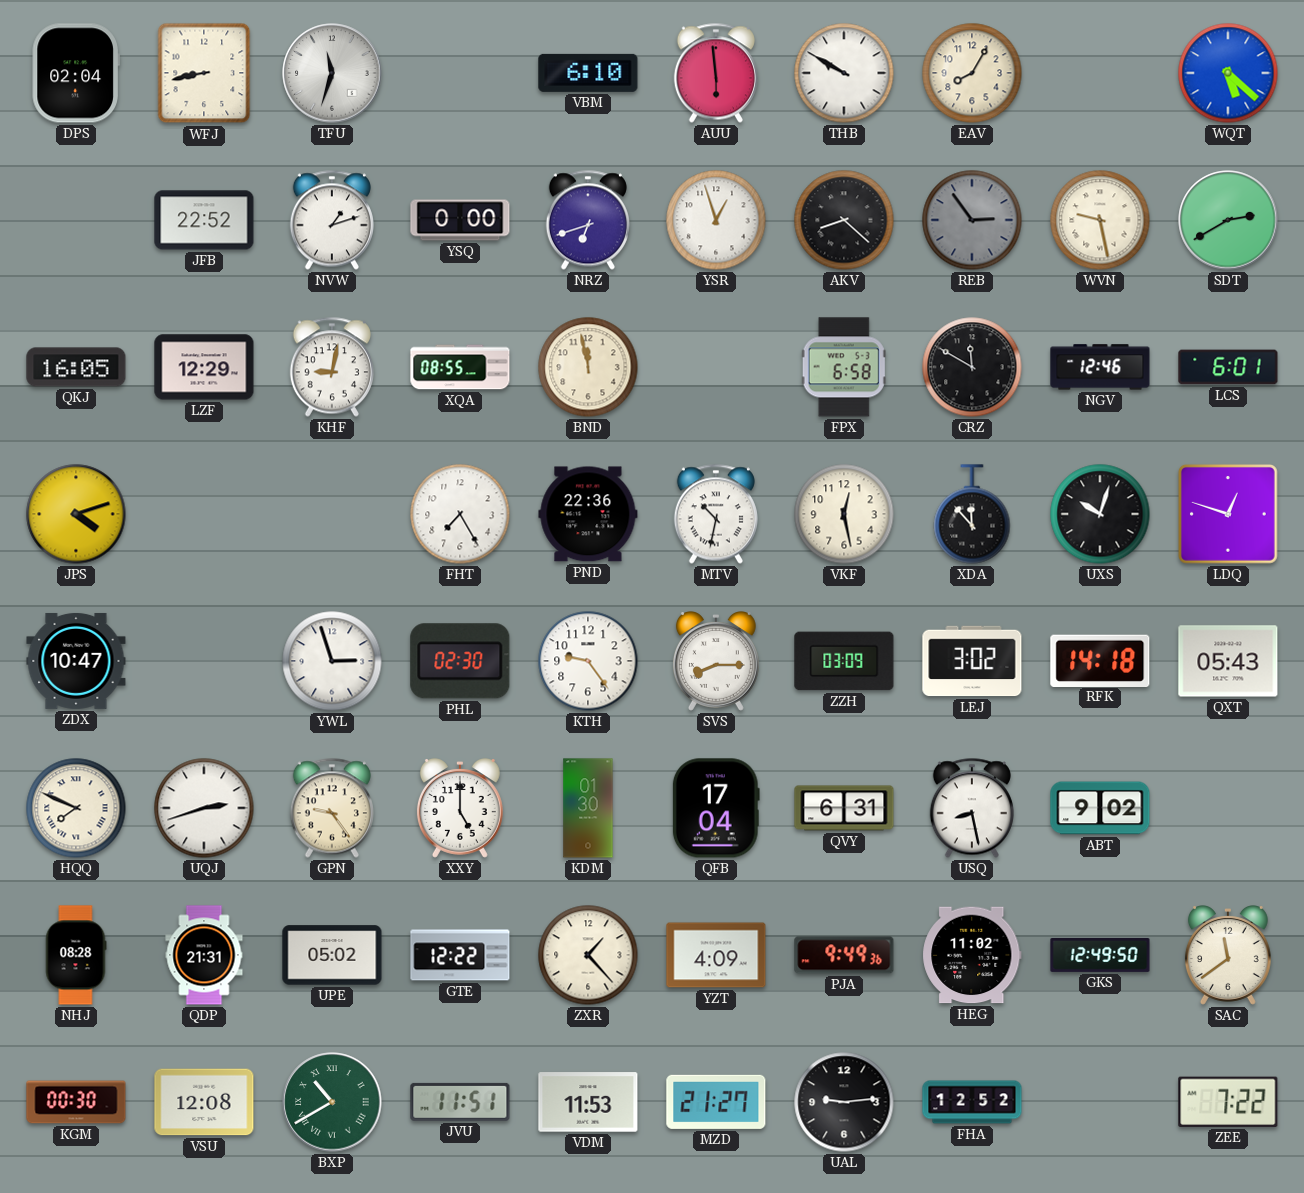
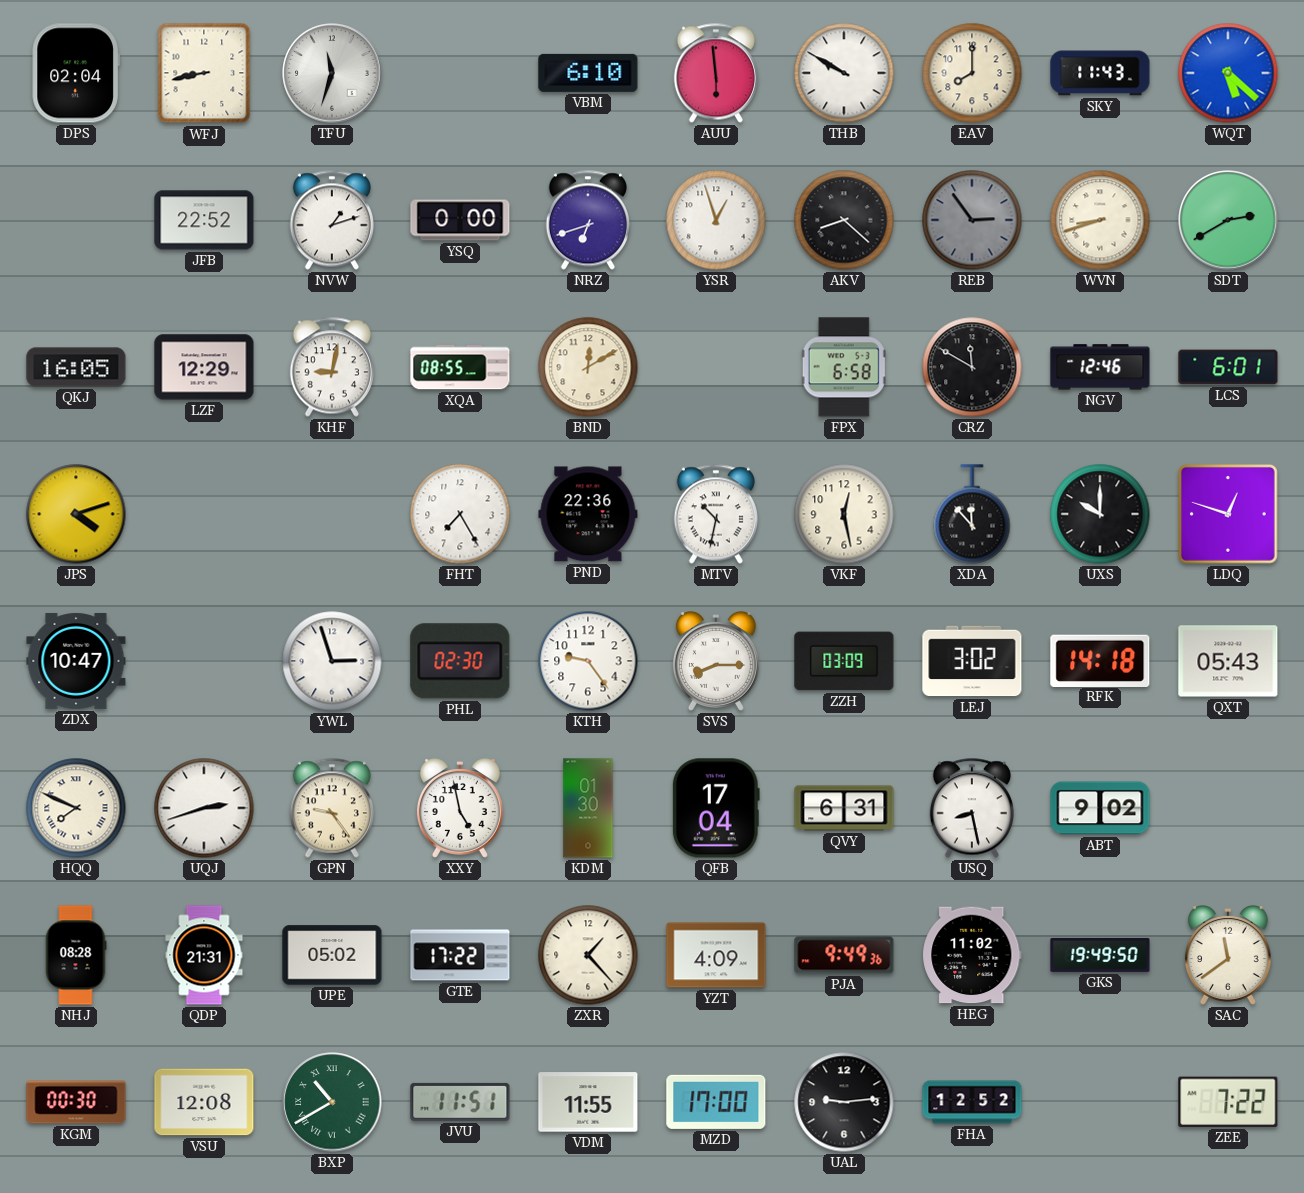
EAV: 8:05 -> 8:00
SKY: none -> 11:43
WVN: 9:28 -> 8:42
BND: 11:58 -> 12:10
UXS: 10:03 -> 10:00
XXY: 5:00 -> 4:58
GTE: 12:22 -> 17:22
GKS: 12:49 -> 19:49
VDM: 11:53 -> 11:55
MZD: 21:27 -> 17:00
